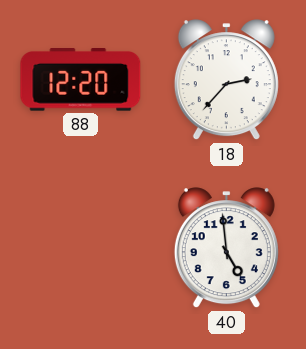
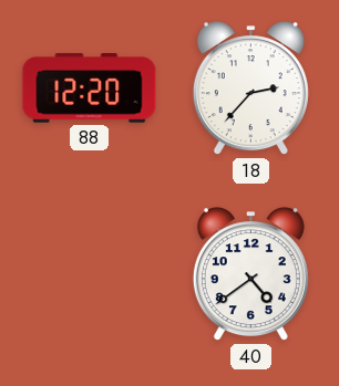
40: 4:59 -> 4:39
